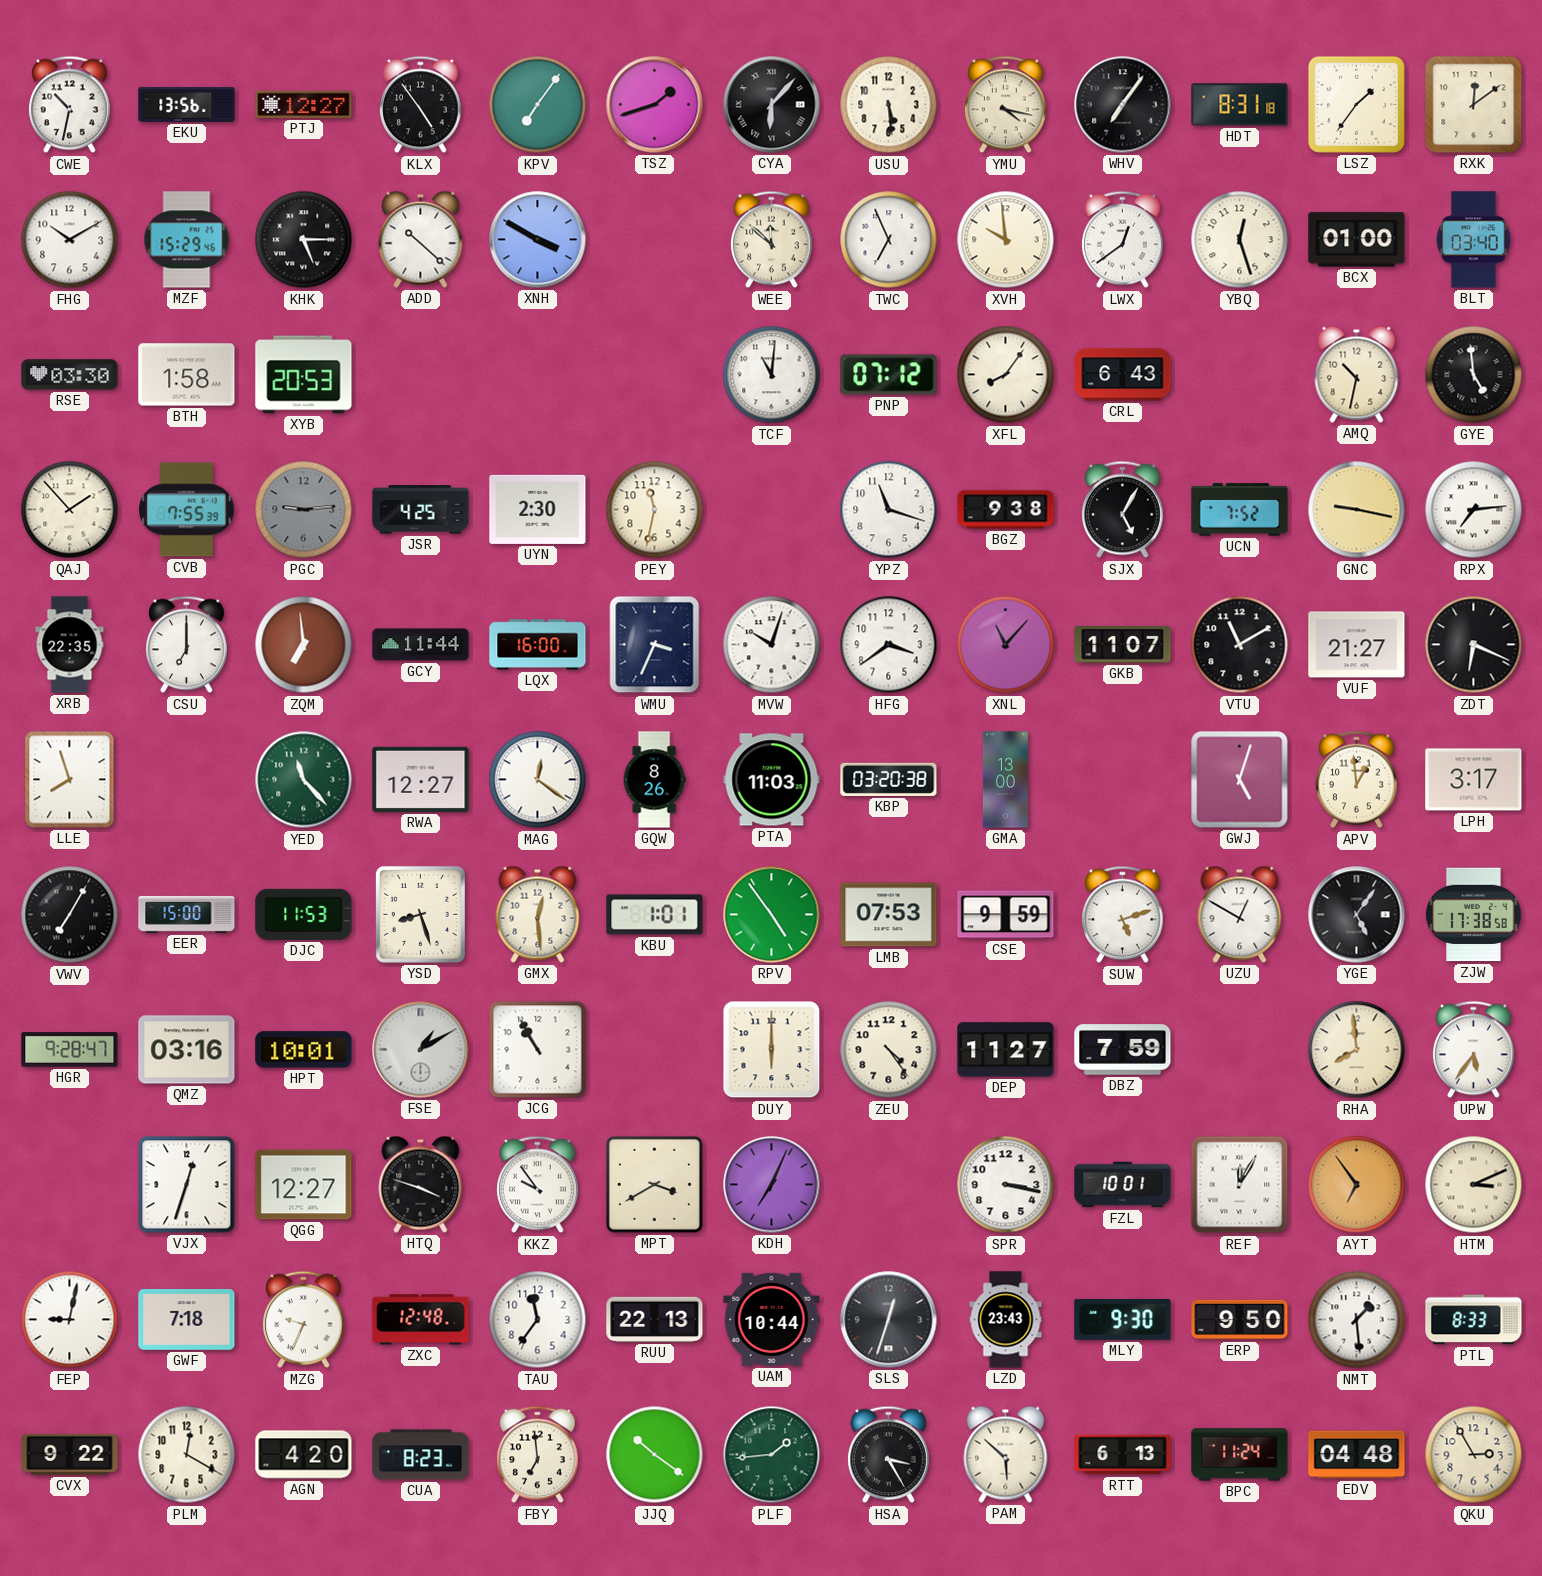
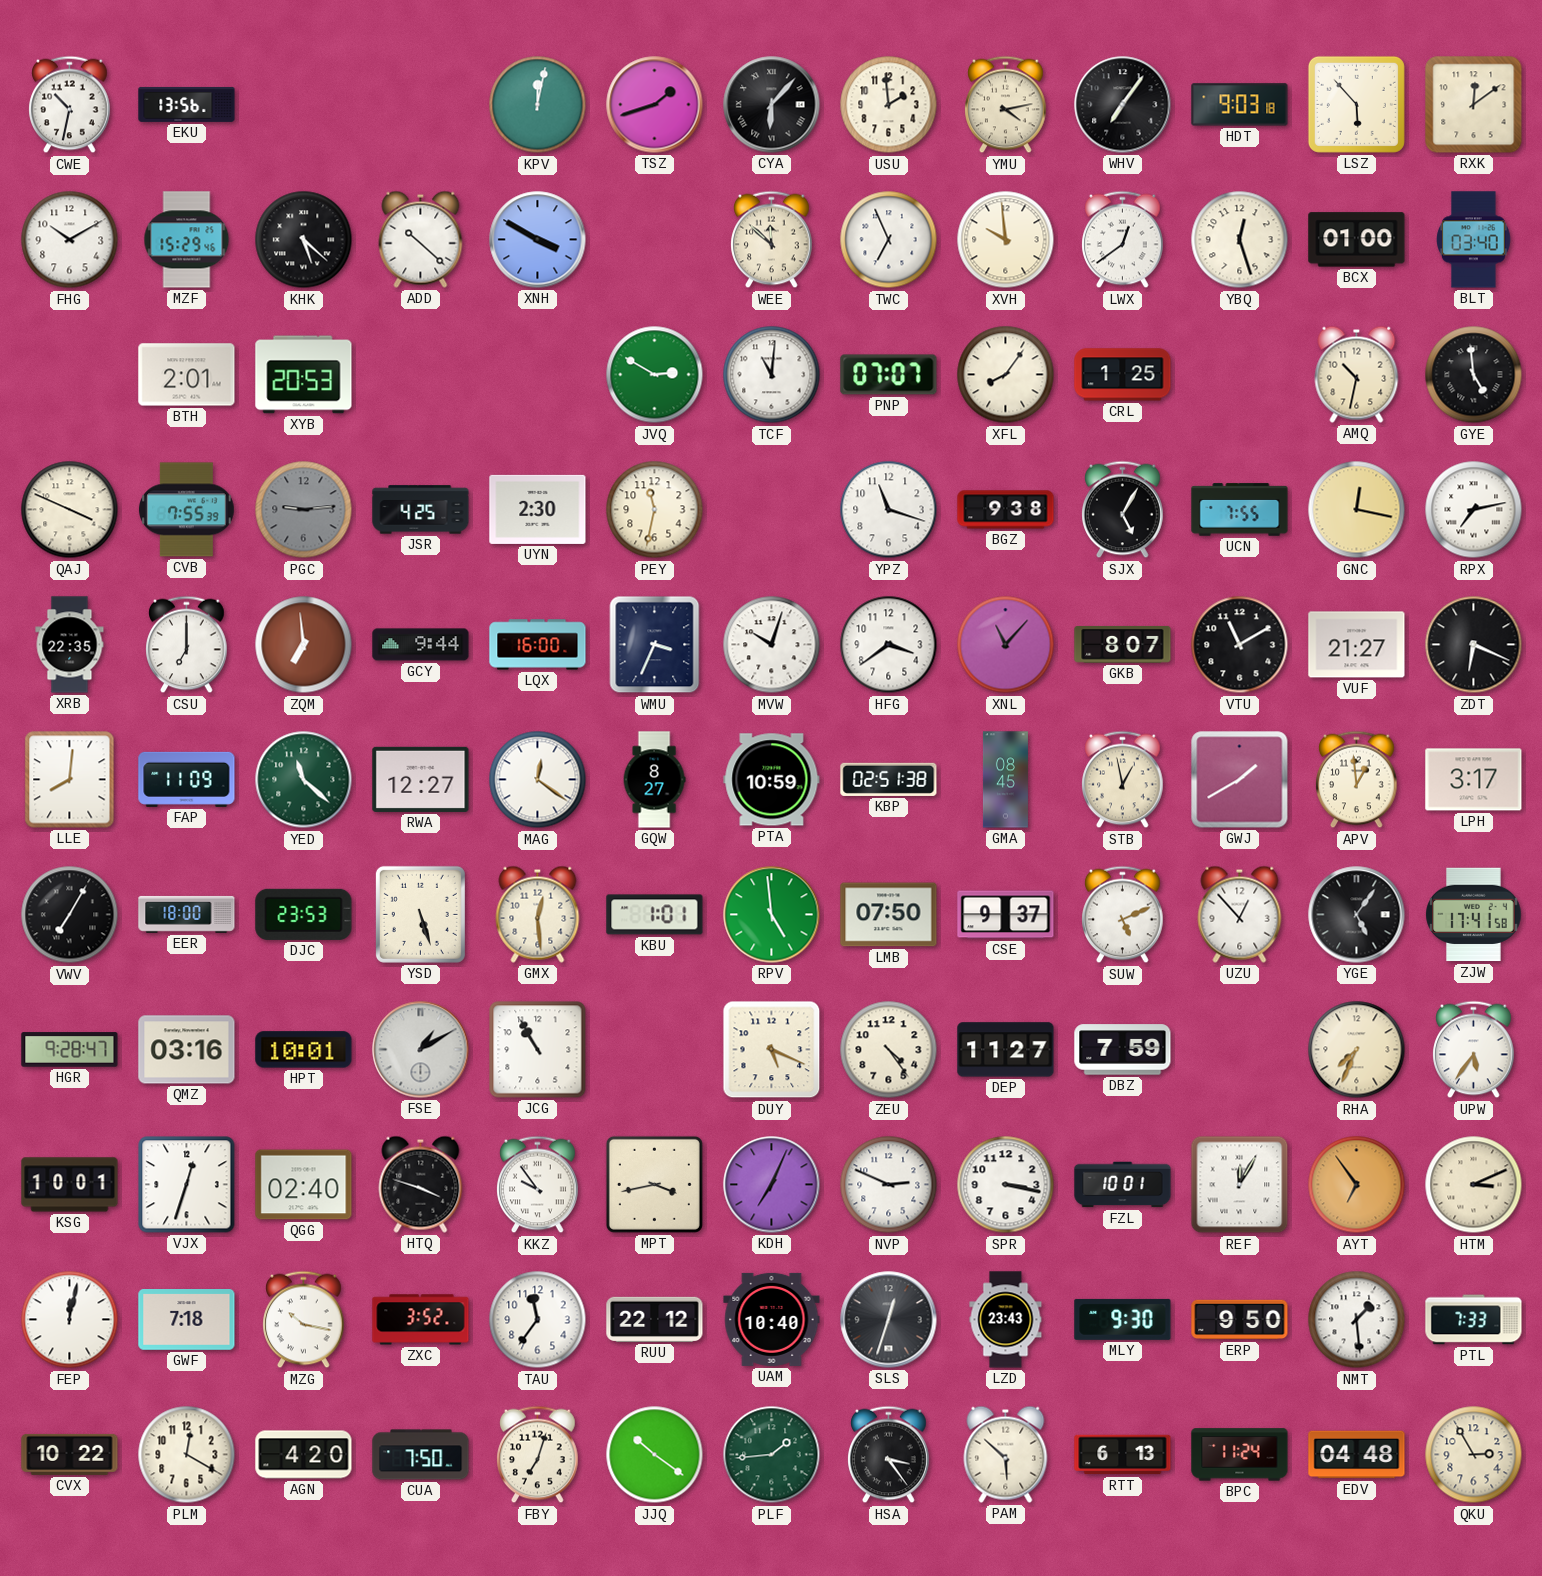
PTJ: 12:27 -> none
KLX: 4:54 -> none
KPV: 7:06 -> 12:02
USU: 5:29 -> 1:59
YMU: 4:17 -> 4:13
HDT: 8:31 -> 9:03
LSZ: 1:36 -> 5:53
KHK: 5:15 -> 5:22
RSE: 03:30 -> none
BTH: 1:58 -> 2:01
JVQ: none -> 2:50
PNP: 07:12 -> 07:07
CRL: 6:43 -> 1:25
QAJ: 1:53 -> 3:49
UCN: 7:52 -> 7:55
GNC: 9:17 -> 12:17
RPX: 7:14 -> 7:13
GCY: 11:44 -> 9:44
GKB: 11:07 -> 8:07
LLE: 7:57 -> 8:01
FAP: none -> 11:09
YED: 11:23 -> 11:22
GQW: 8:26 -> 8:27
PTA: 11:03 -> 10:59
KBP: 03:20 -> 02:51
GMA: 13:00 -> 08:45
STB: none -> 12:58
GWJ: 5:03 -> 1:40
EER: 15:00 -> 18:00
DJC: 11:53 -> 23:53
YSD: 8:27 -> 5:27
RPV: 4:54 -> 4:59
LMB: 07:53 -> 07:50
CSE: 9:59 -> 9:37
SUW: 5:12 -> 5:11
UZU: 12:50 -> 12:53
ZJW: 17:38 -> 17:41
DUY: 6:00 -> 5:19
RHA: 7:59 -> 7:34
KSG: none -> 10:01
QGG: 12:27 -> 02:40
MPT: 3:40 -> 3:43
NVP: none -> 2:49
FEP: 9:02 -> 12:02
MZG: 9:34 -> 10:17
ZXC: 12:48 -> 3:52
RUU: 22:13 -> 22:12
UAM: 10:44 -> 10:40
PTL: 8:33 -> 7:33
CVX: 9:22 -> 10:22
CUA: 8:23 -> 7:50
FBY: 6:59 -> 7:03
HSA: 3:25 -> 3:24
